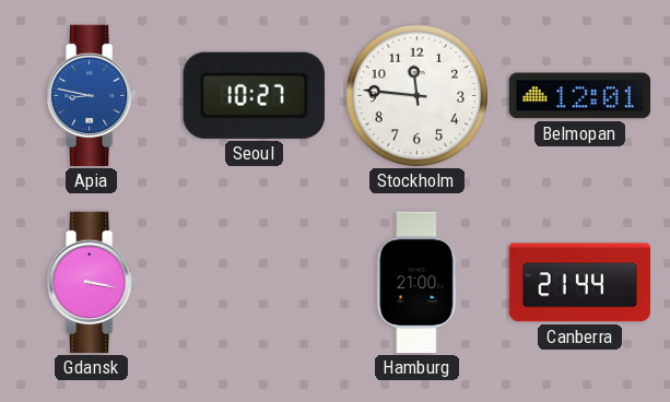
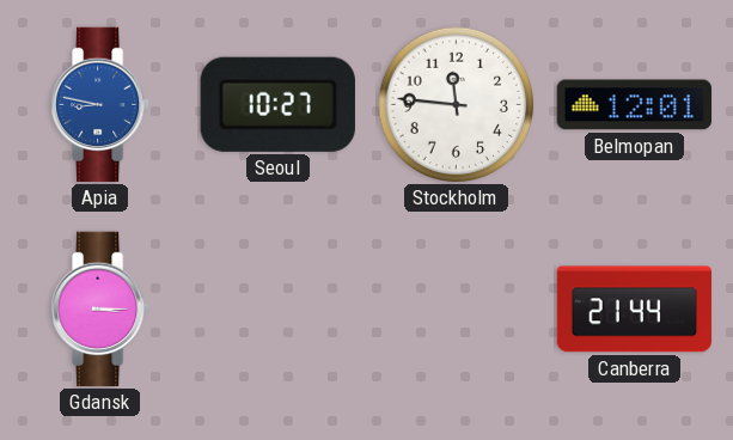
Gdansk: 3:17 -> 3:15
Hamburg: 21:00 -> none
